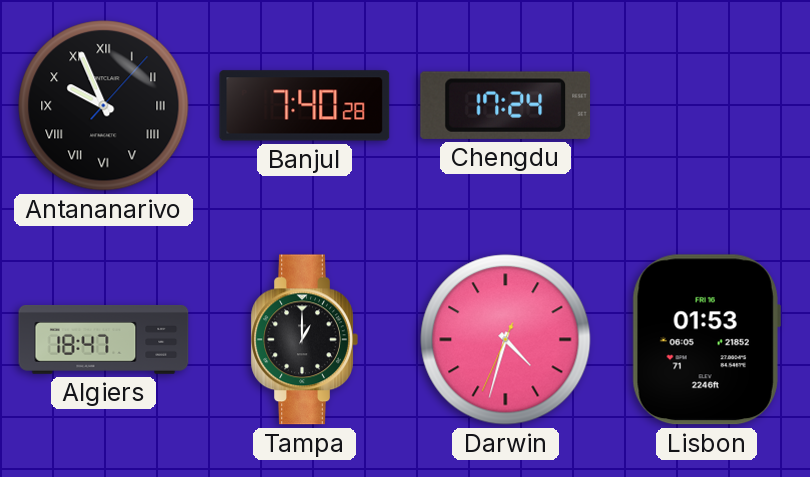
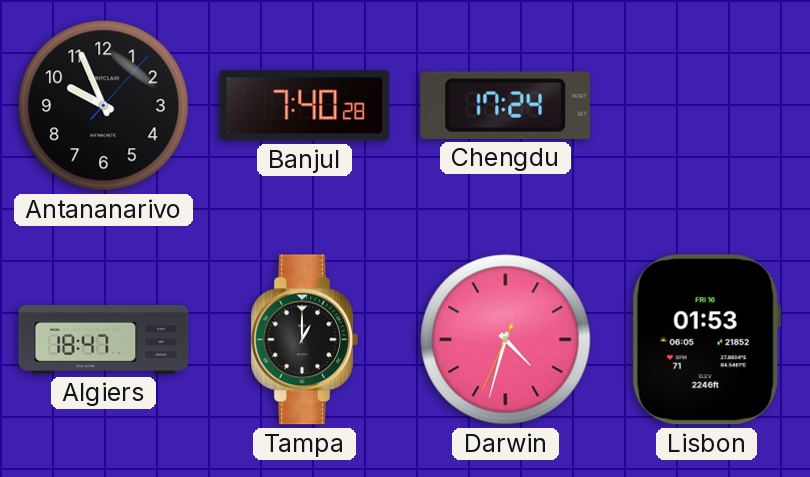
Antananarivo numerals: Roman -> Arabic
